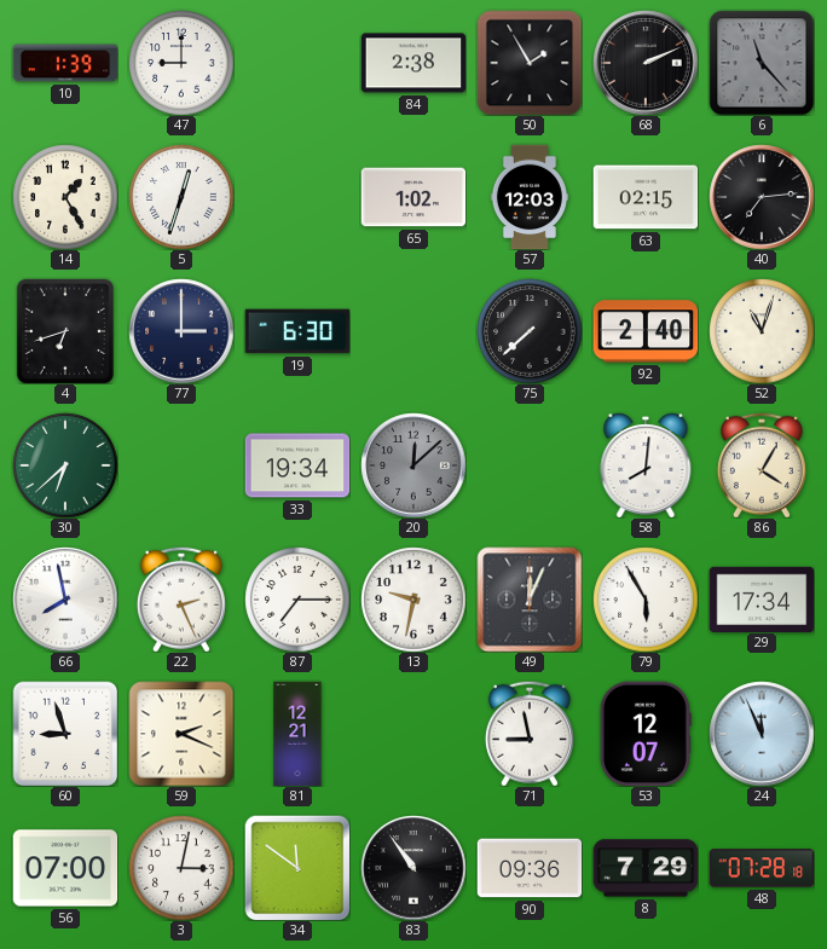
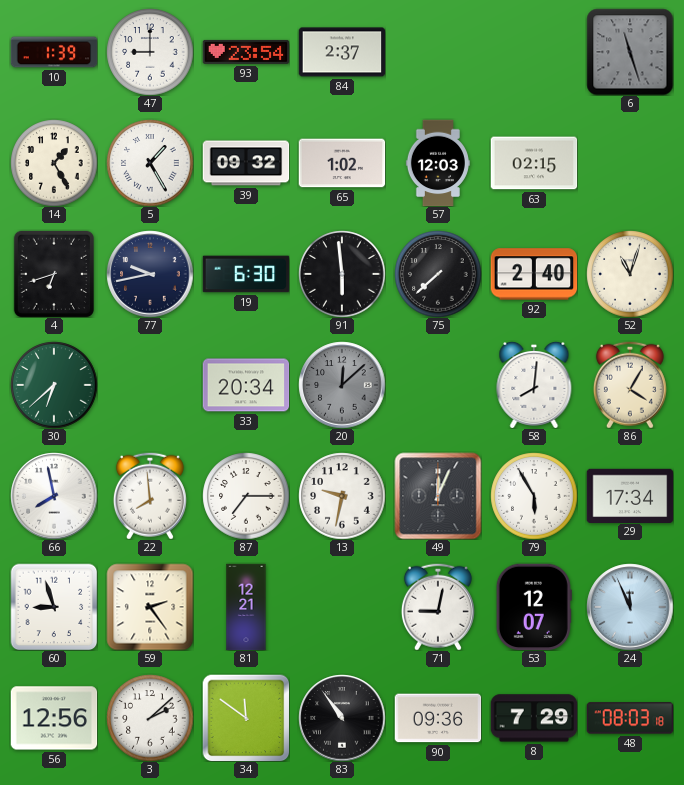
93: none -> 23:54
84: 2:38 -> 2:37
50: 1:55 -> none
68: 2:11 -> none
6: 11:23 -> 11:27
5: 12:33 -> 1:25
39: none -> 09:32
40: 7:14 -> none
77: 3:00 -> 9:43
91: none -> 5:59
33: 19:34 -> 20:34
22: 2:26 -> 7:59
59: 2:19 -> 2:24
71: 8:58 -> 9:02
56: 07:00 -> 12:56
3: 3:02 -> 2:08
48: 07:28 -> 08:03
